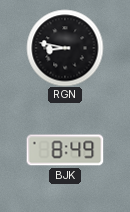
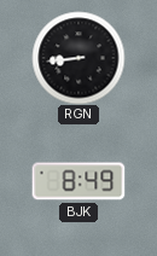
RGN: 8:47 -> 8:44
